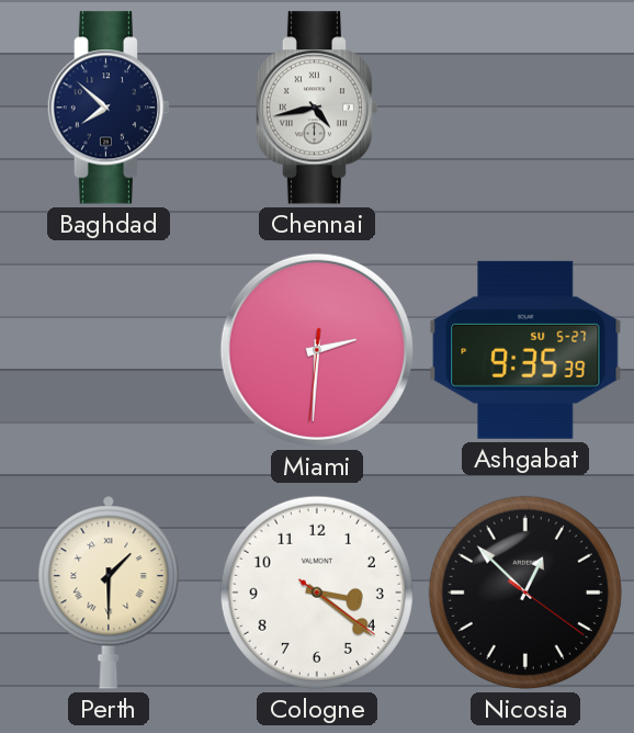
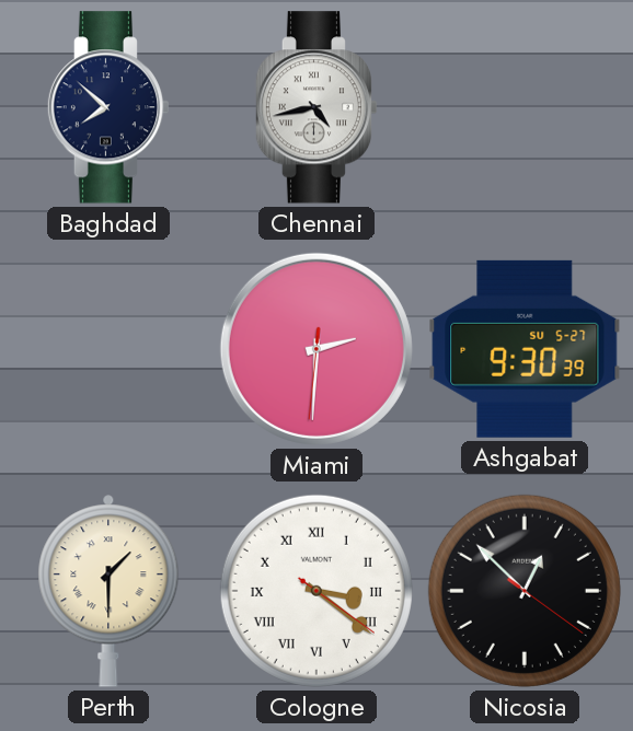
Ashgabat: 9:35 -> 9:30
Cologne numerals: Arabic -> Roman
